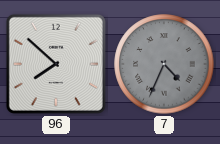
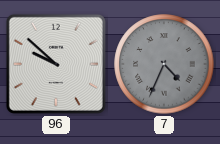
96: 7:52 -> 9:52
